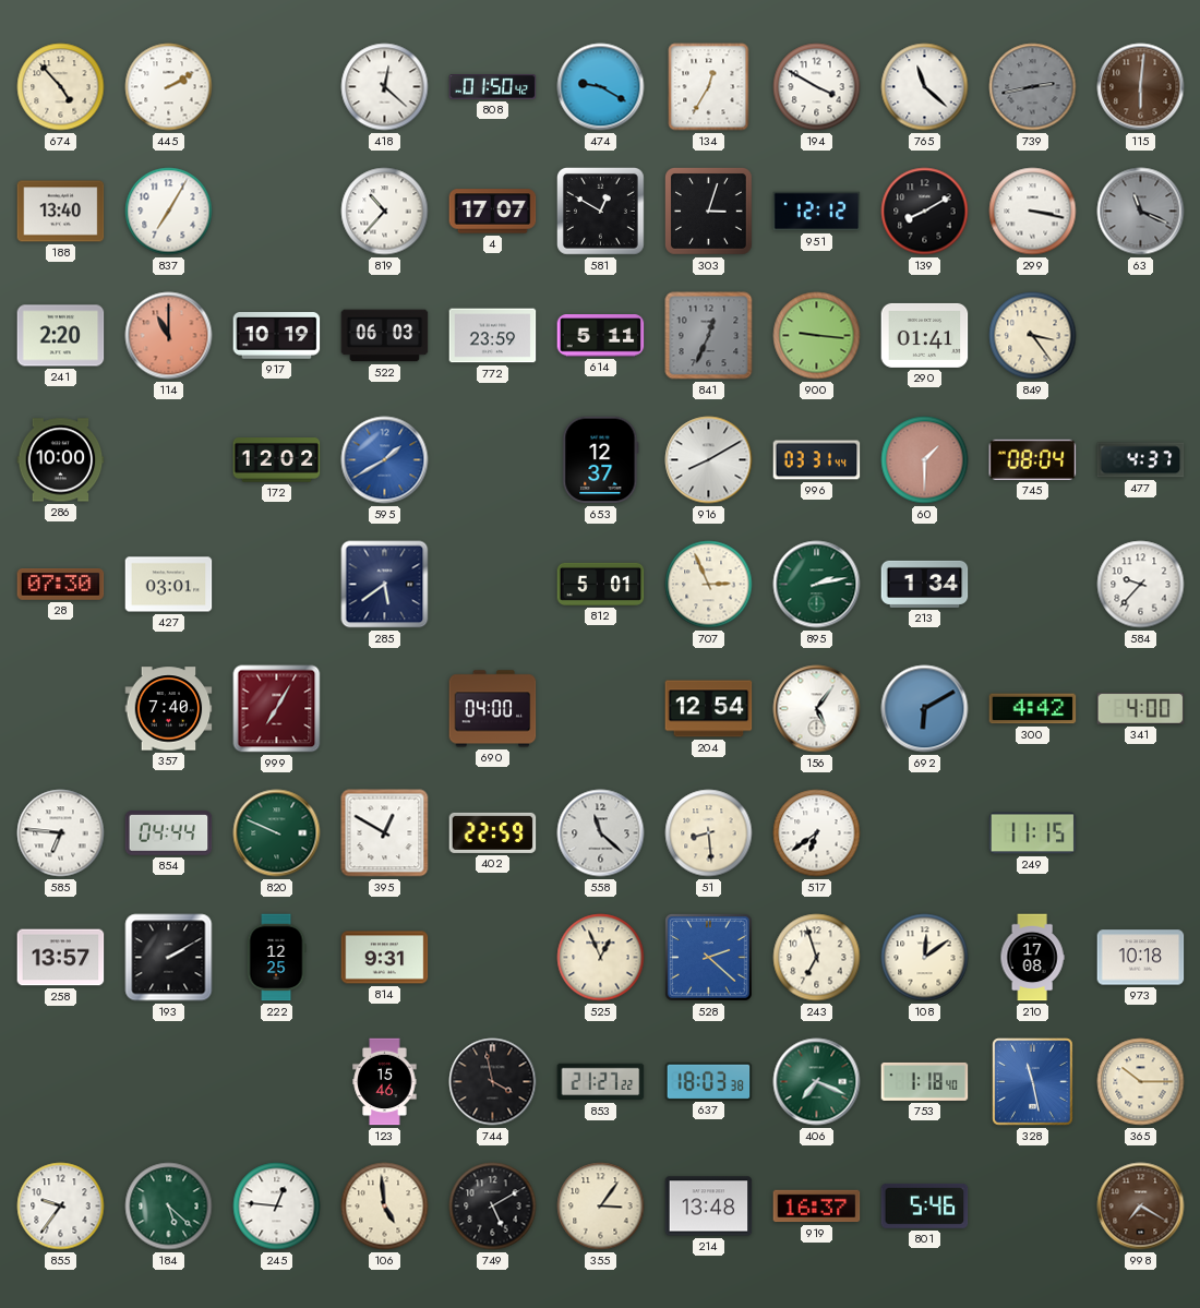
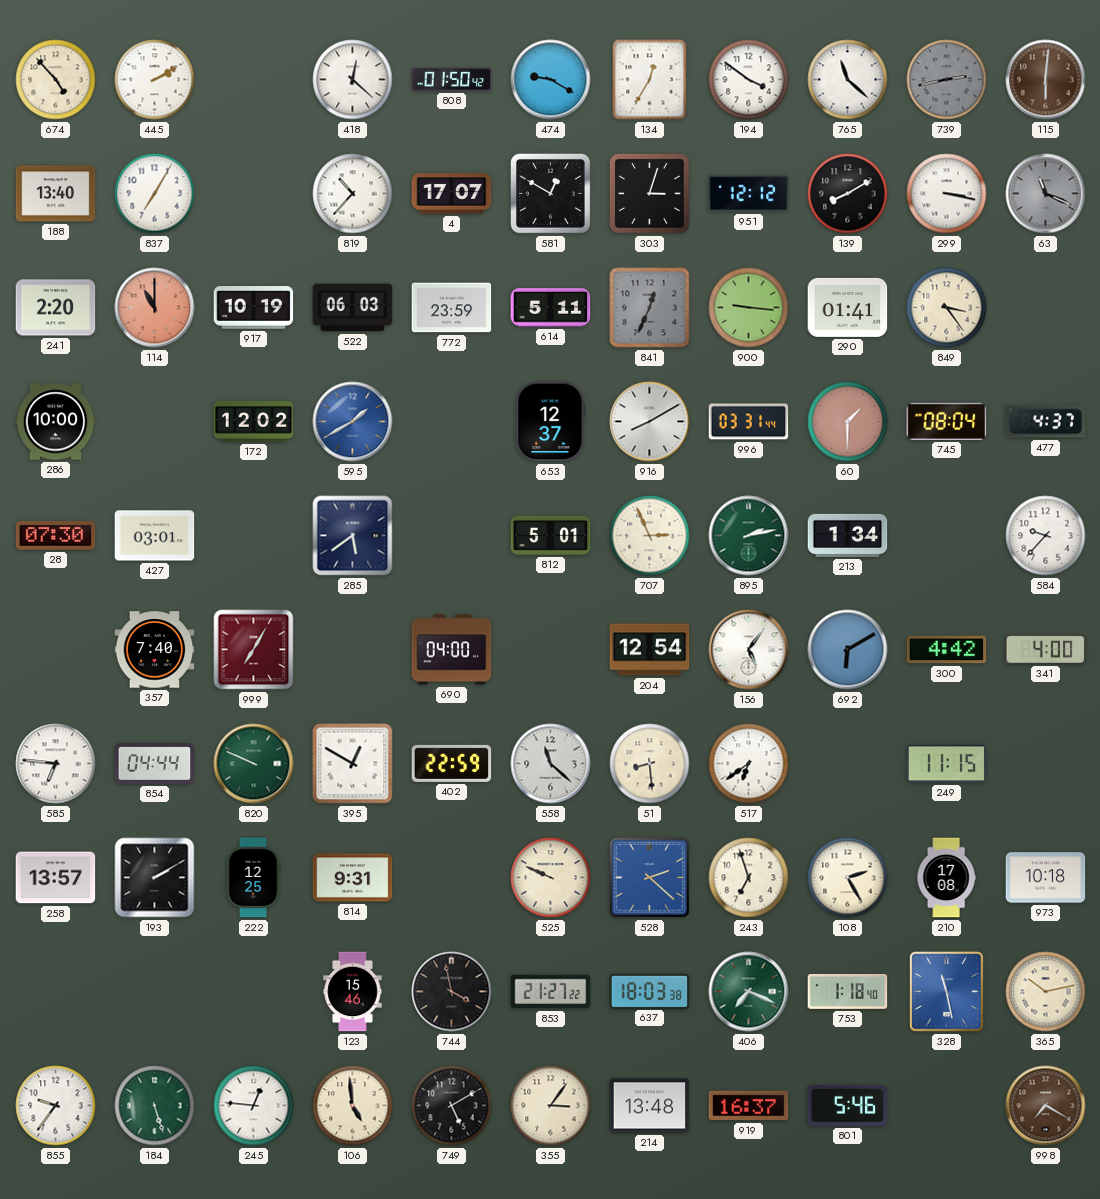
194: 3:50 -> 3:51
525: 12:56 -> 9:49
108: 12:09 -> 2:25
365: 10:15 -> 10:13
184: 5:22 -> 5:27
